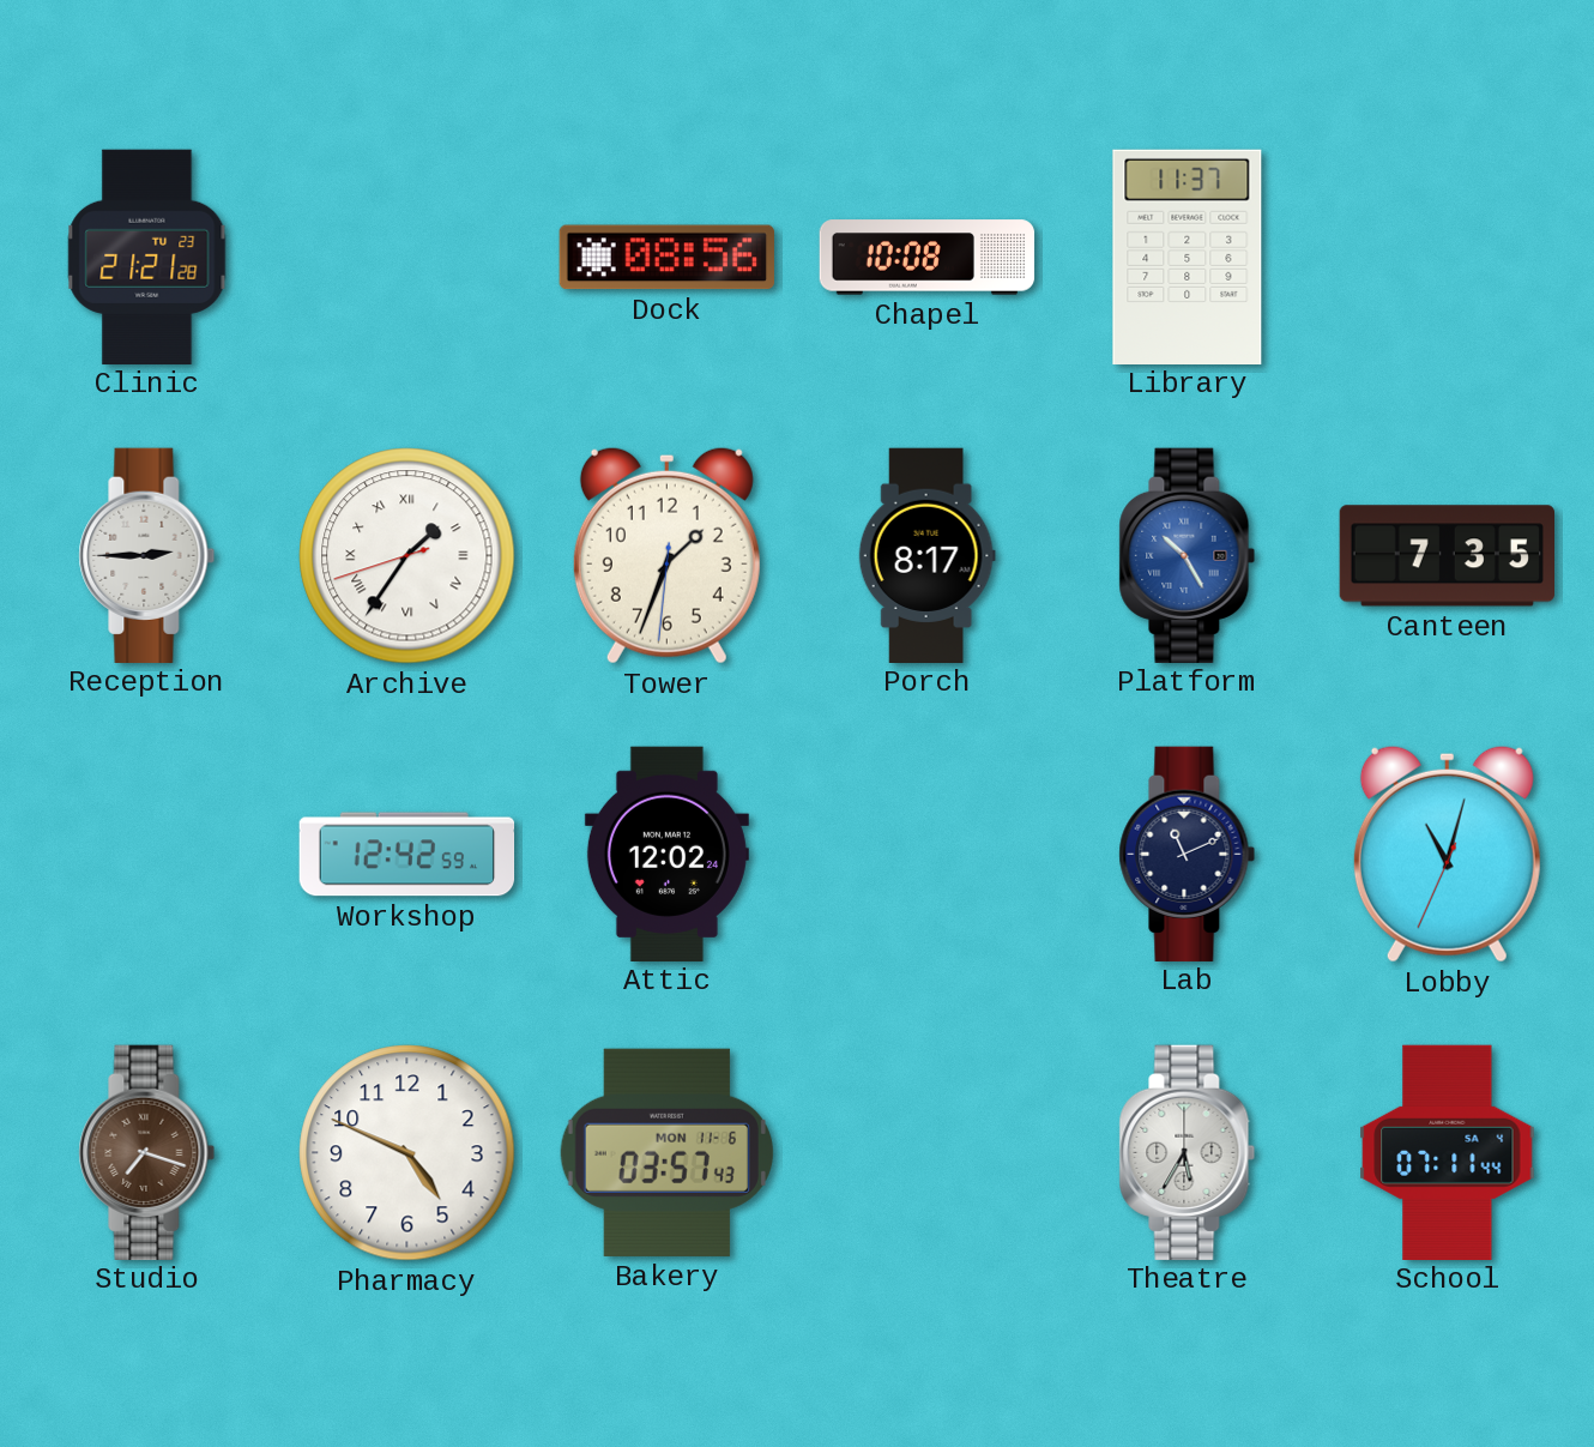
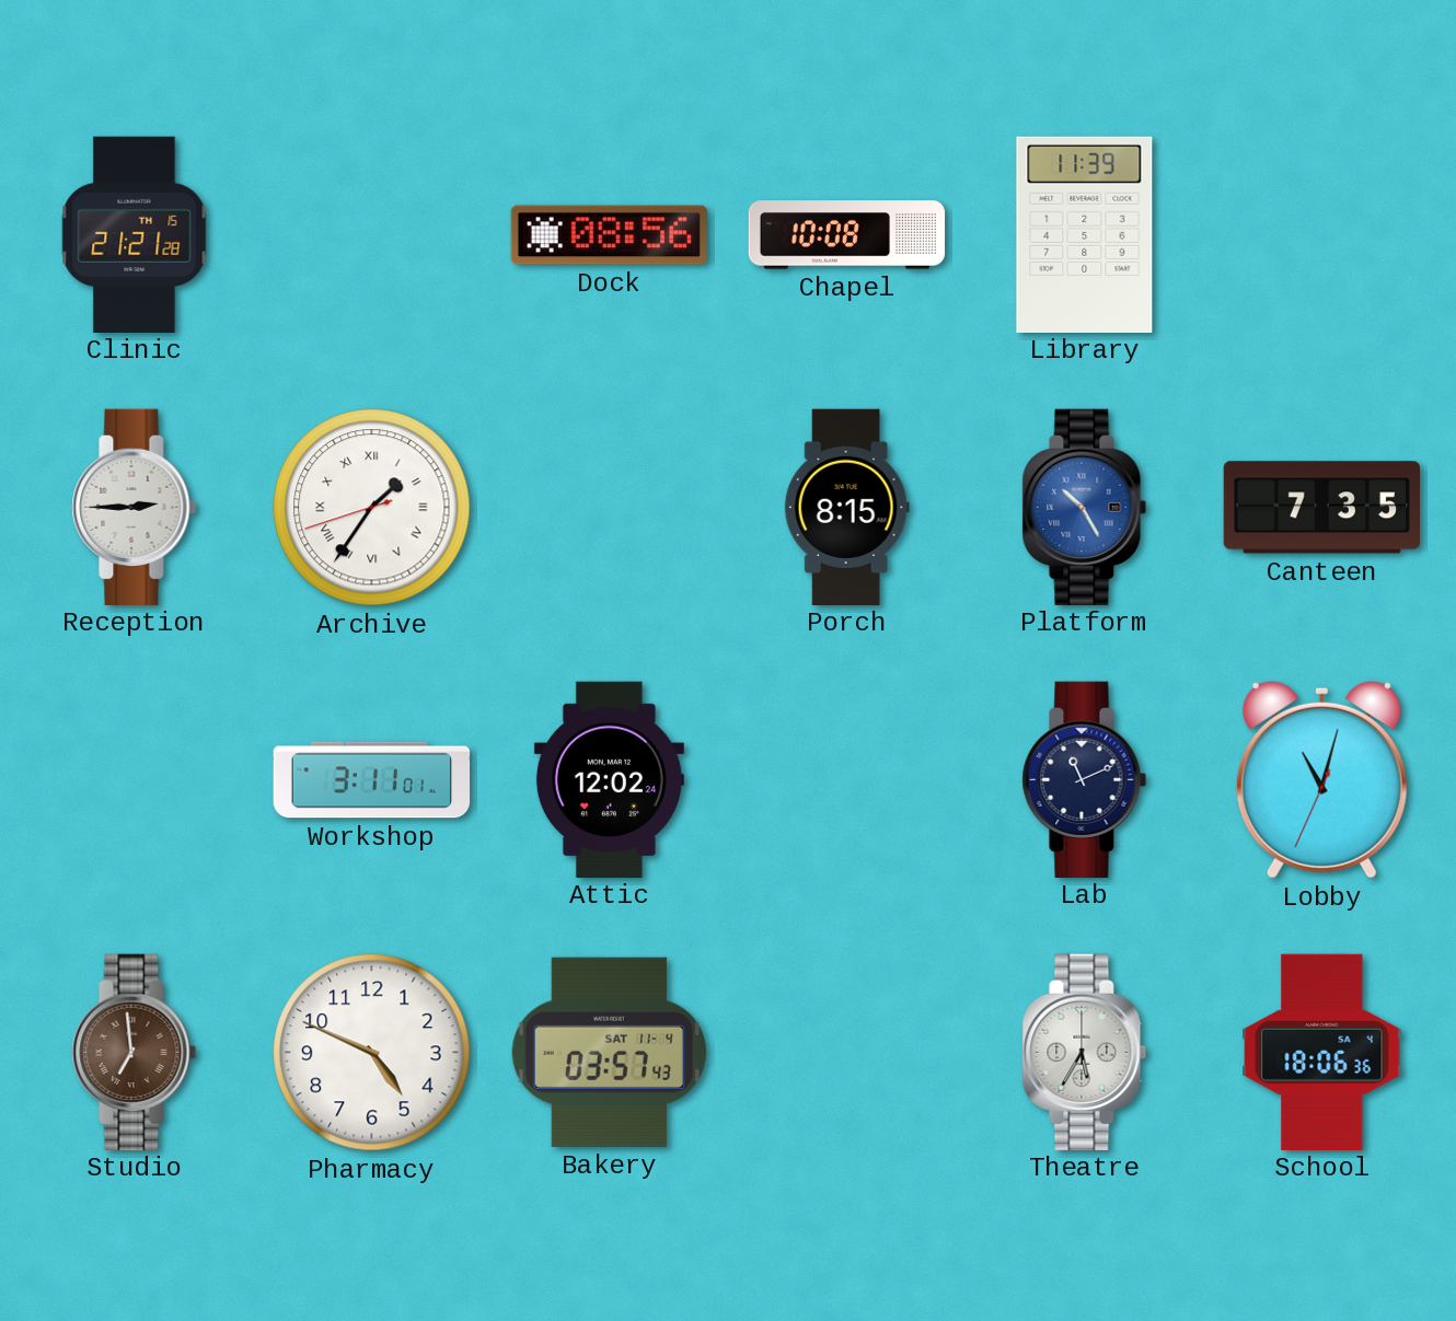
Clinic date: TU 23 -> TH 15
Library: 11:37 -> 11:39
Tower: 1:33 -> none
Porch: 8:17 -> 8:15
Workshop: 12:42 -> 3:11
Studio: 7:18 -> 6:59
Bakery date: MON 11-6 -> SAT 11-4
School: 07:11 -> 18:06
